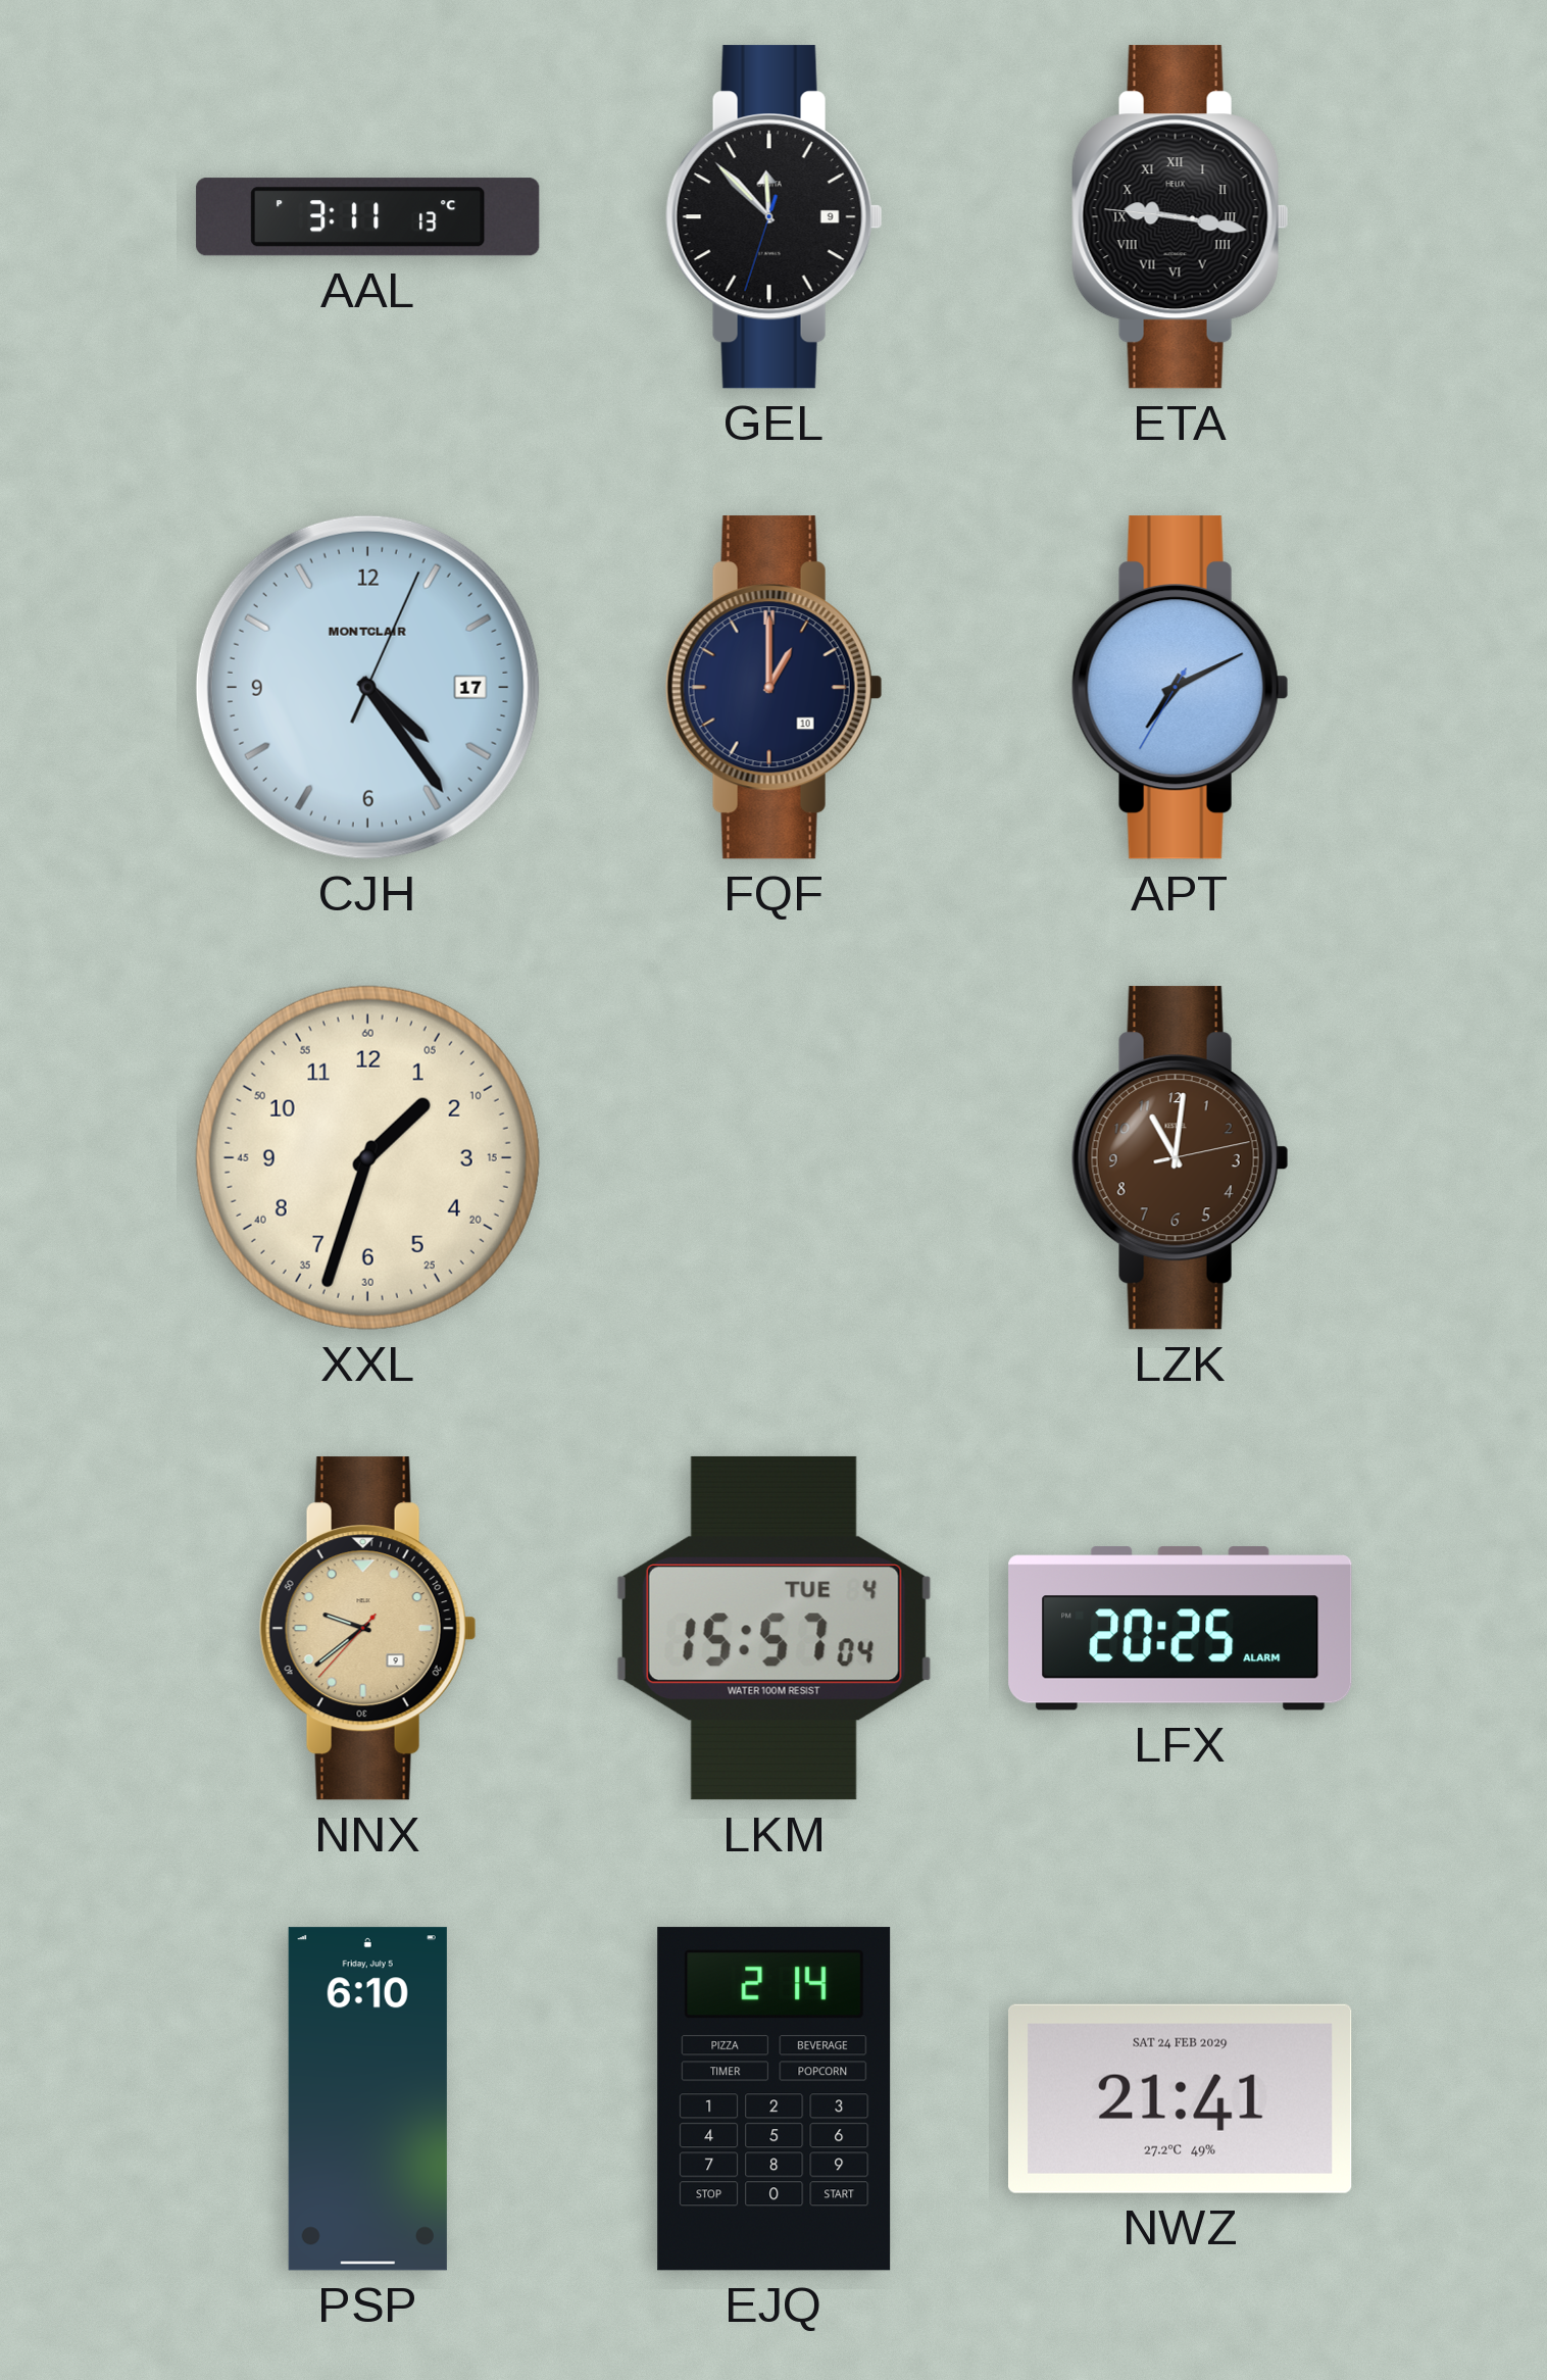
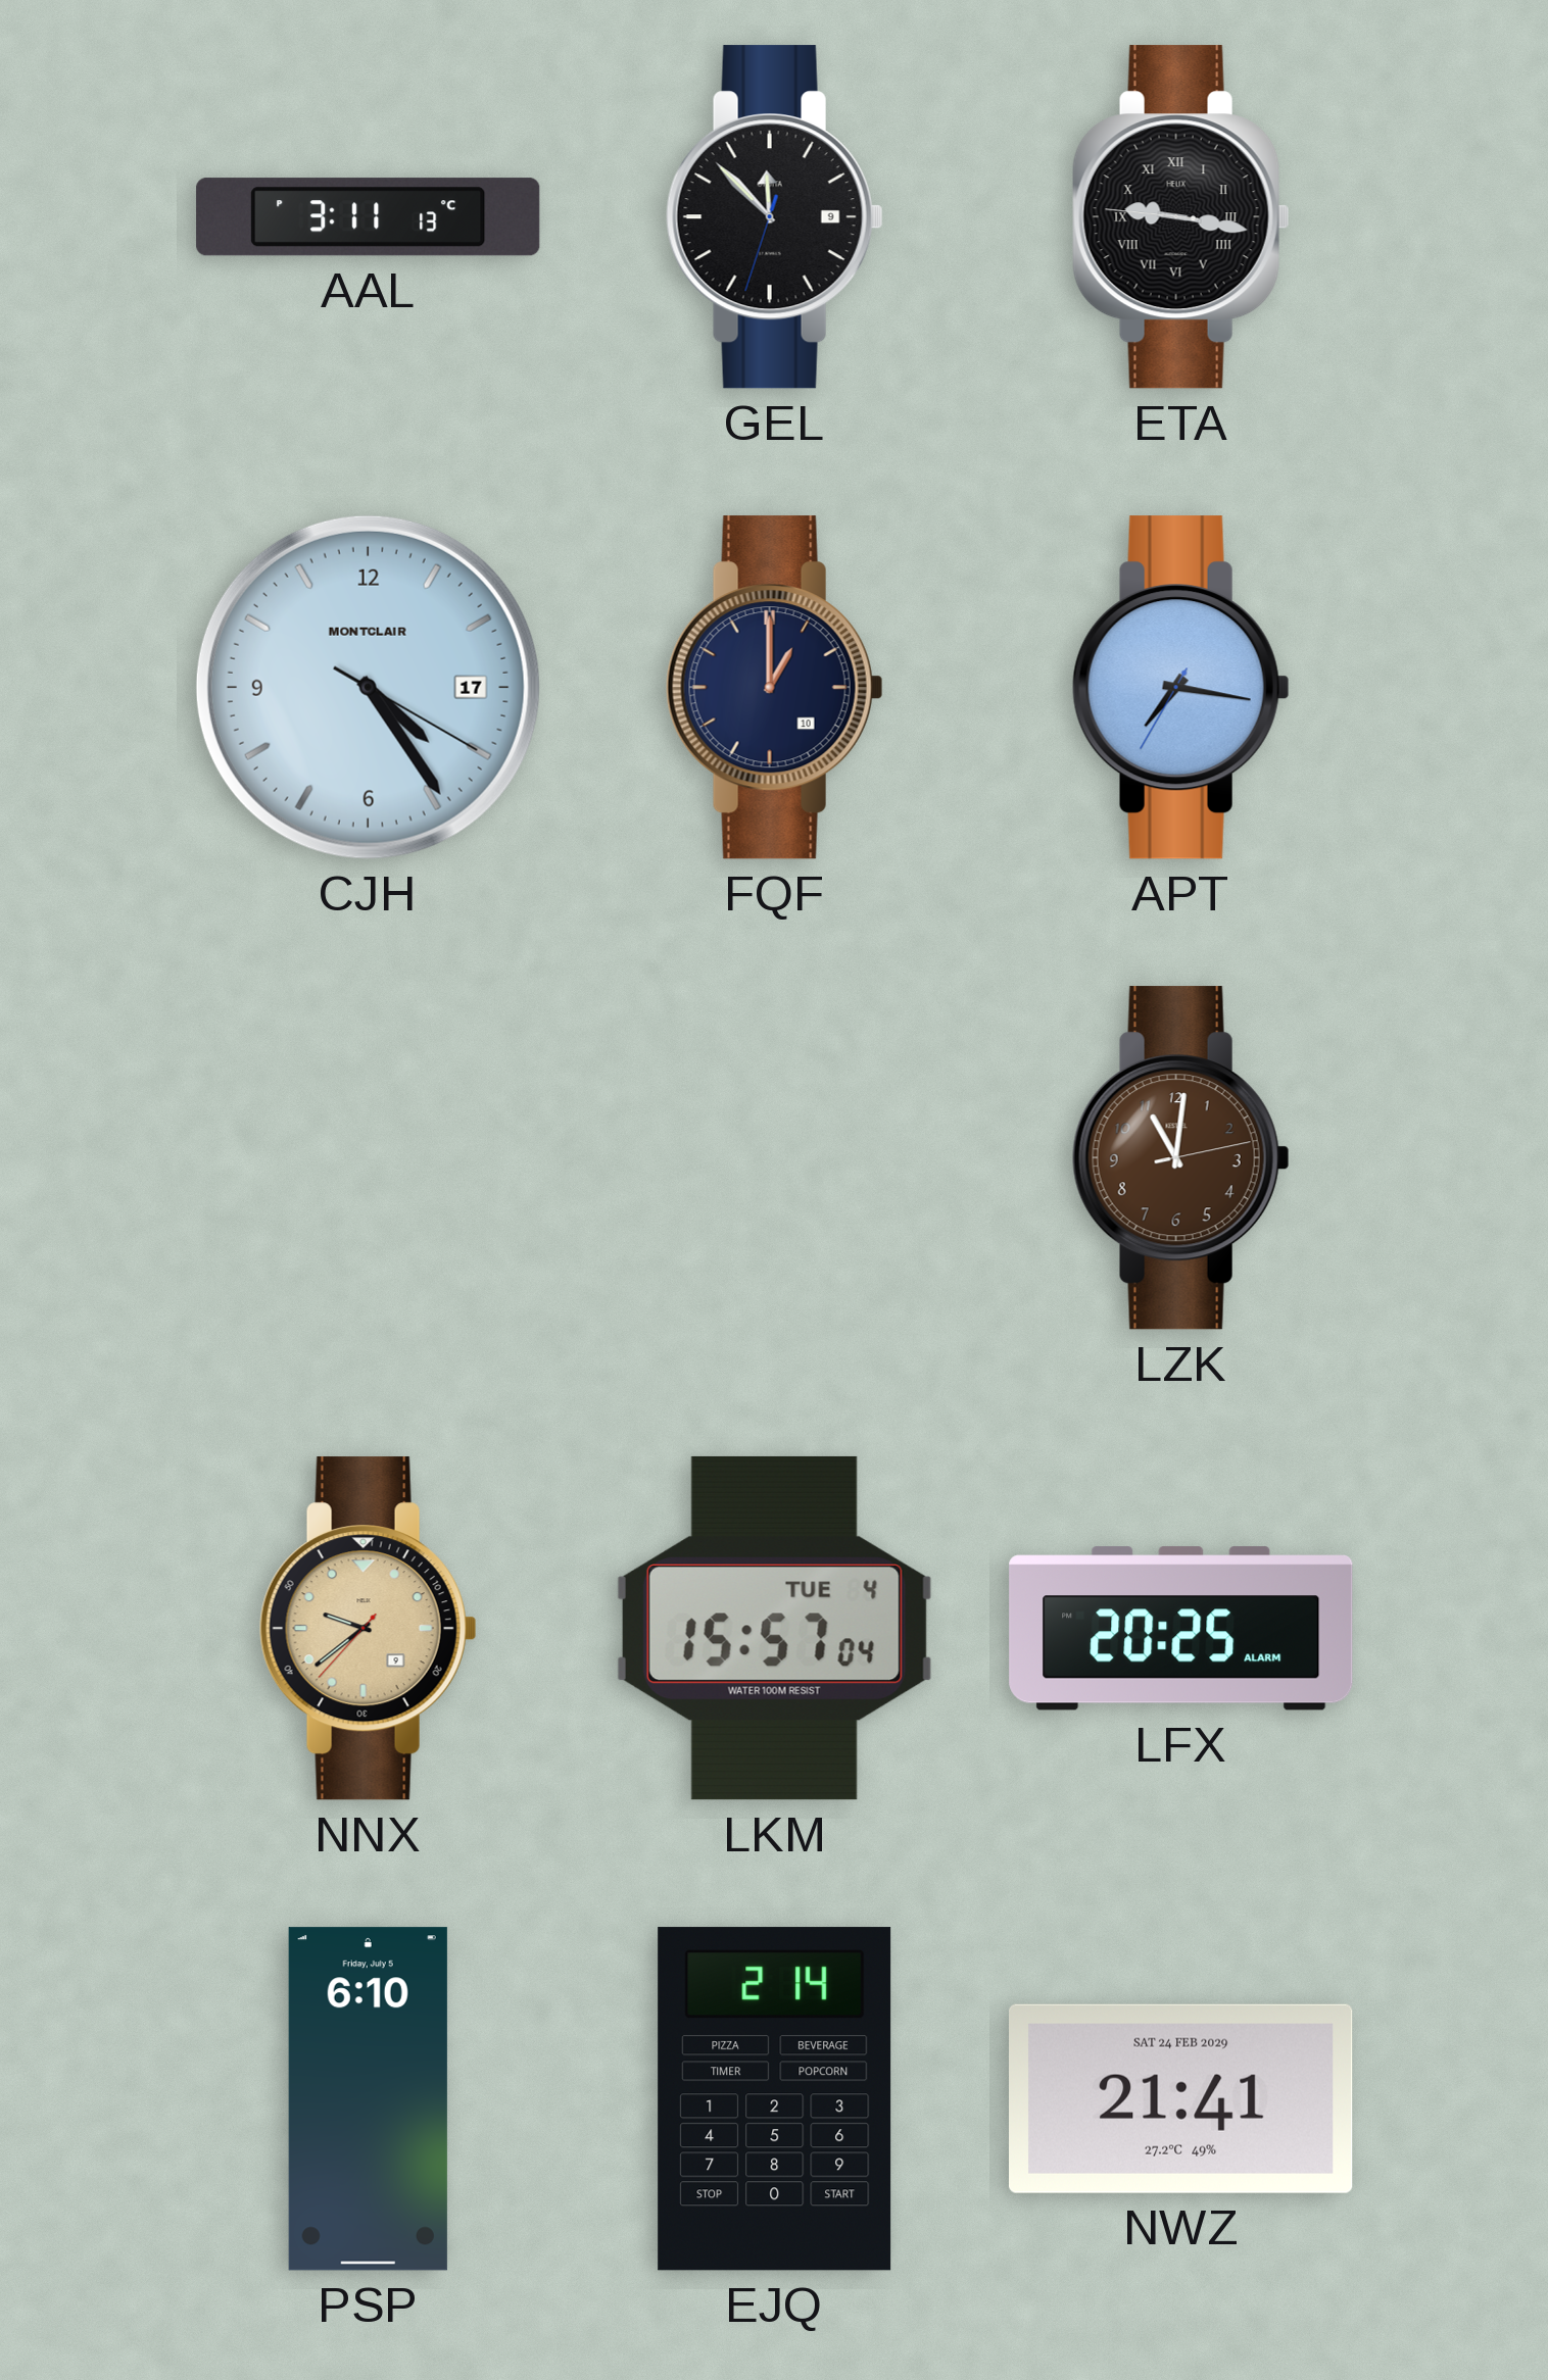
CJH: 4:24:04 -> 4:24:20
APT: 7:10 -> 7:16
XXL: 1:33 -> none
